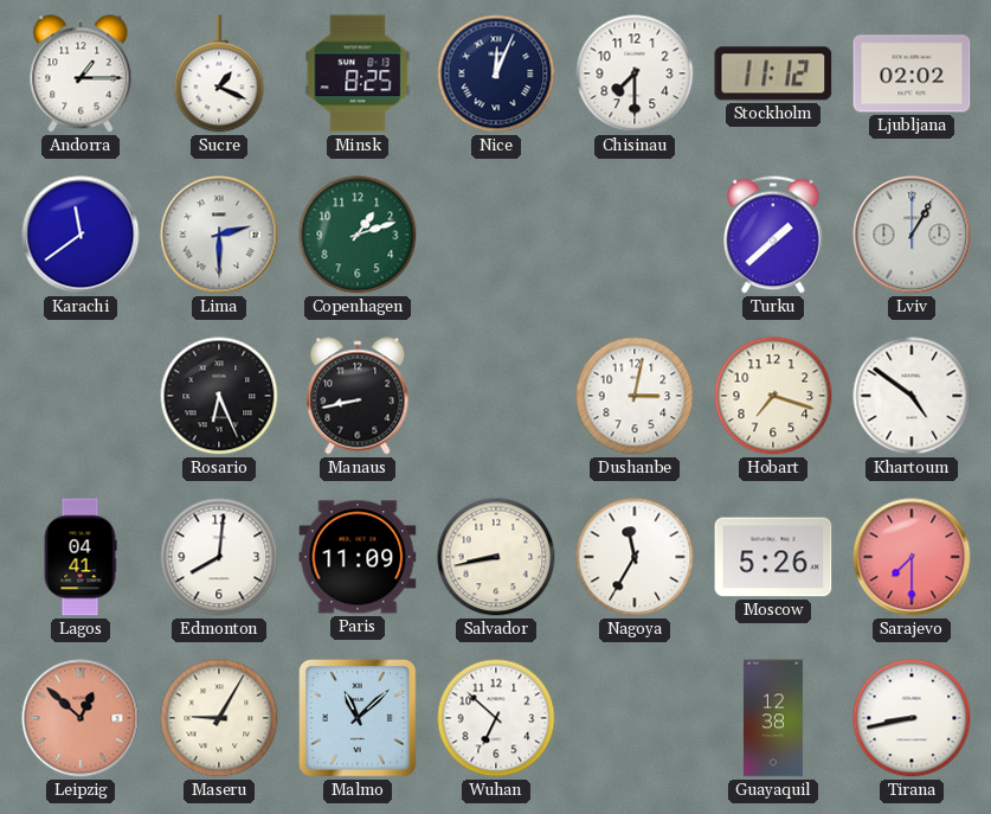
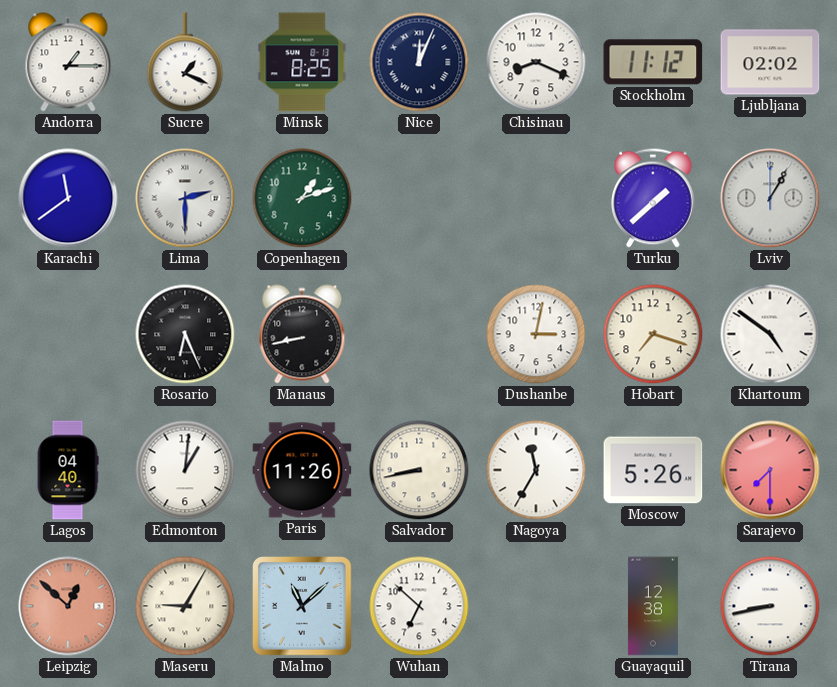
Chisinau: 7:30 -> 8:19
Lagos: 04:41 -> 04:40
Edmonton: 8:01 -> 1:01
Paris: 11:09 -> 11:26
